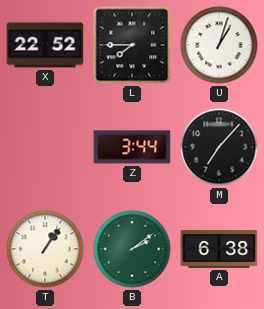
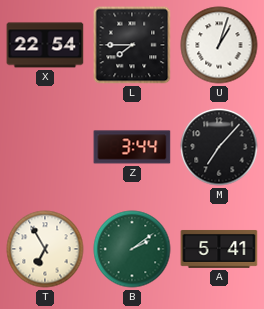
X: 22:52 -> 22:54
T: 1:06 -> 6:55
A: 6:38 -> 5:41
